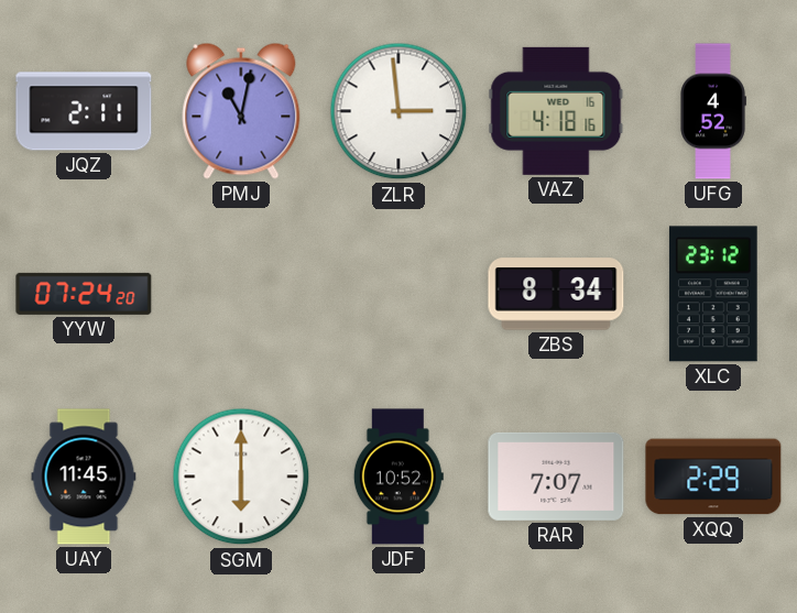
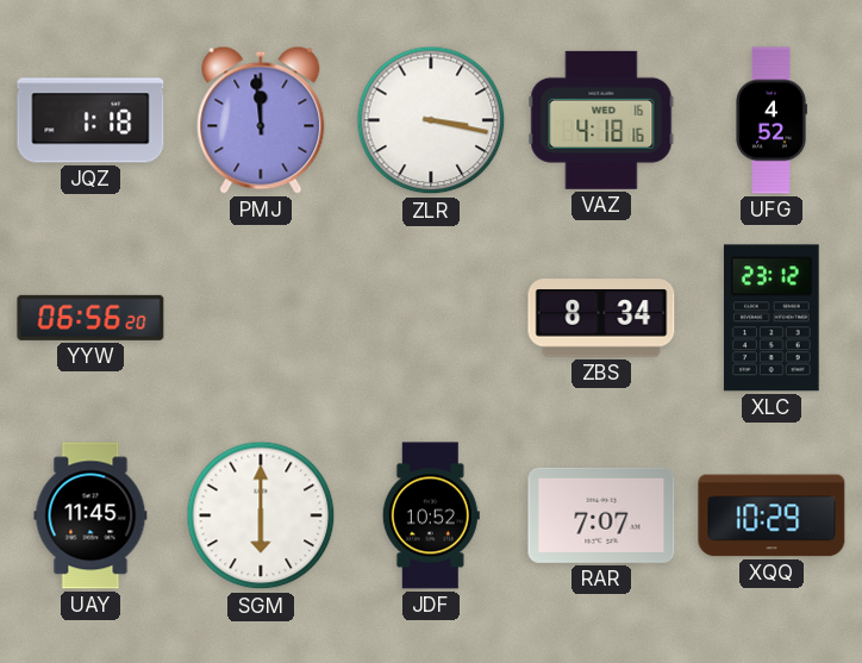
JQZ: 2:11 -> 1:18
PMJ: 11:02 -> 11:59
ZLR: 2:59 -> 3:17
YYW: 07:24 -> 06:56
XQQ: 2:29 -> 10:29
